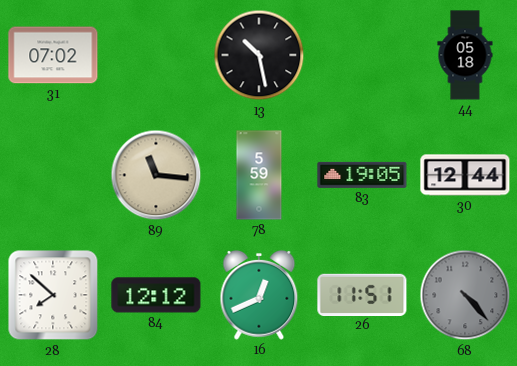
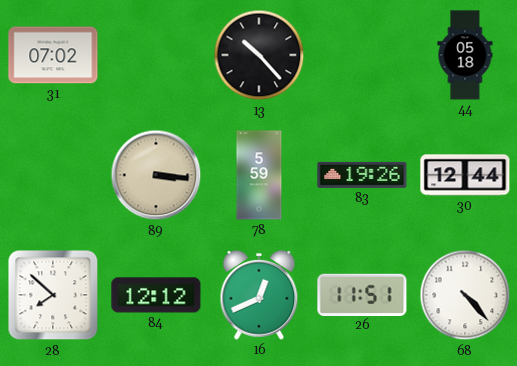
13: 10:28 -> 10:23
89: 11:16 -> 3:16
83: 19:05 -> 19:26
68 dial: grey -> white
